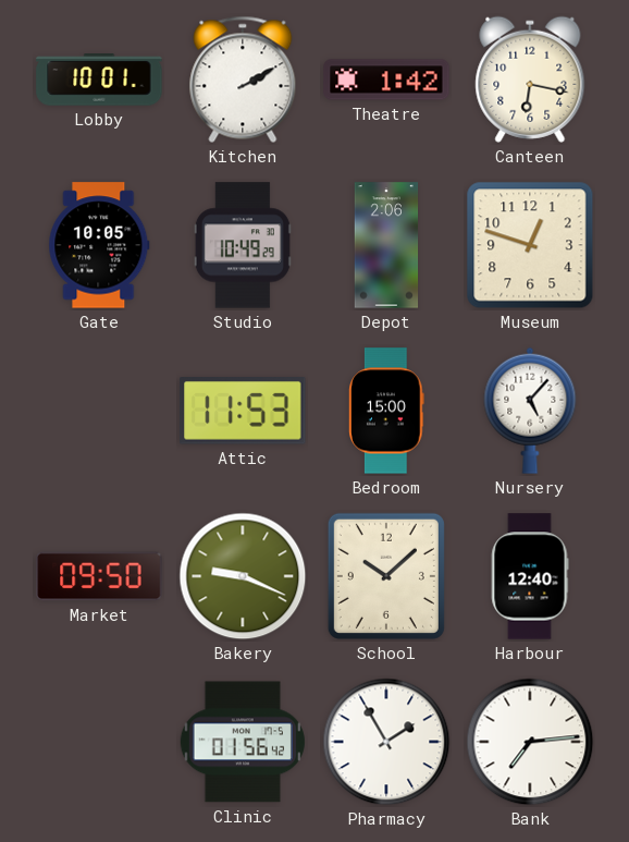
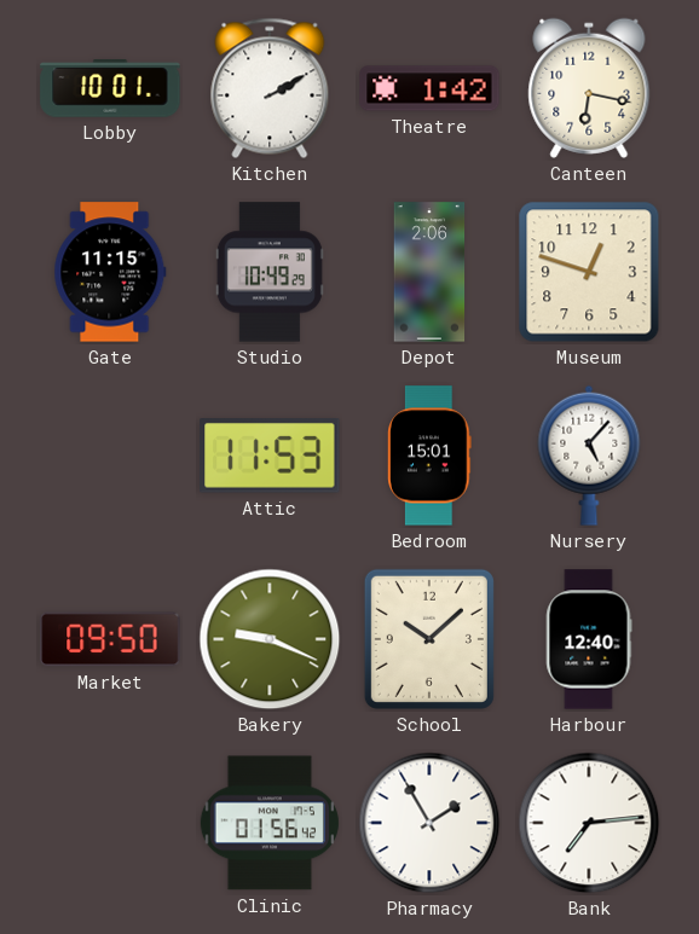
Gate: 10:05 -> 11:15
Bedroom: 15:00 -> 15:01
